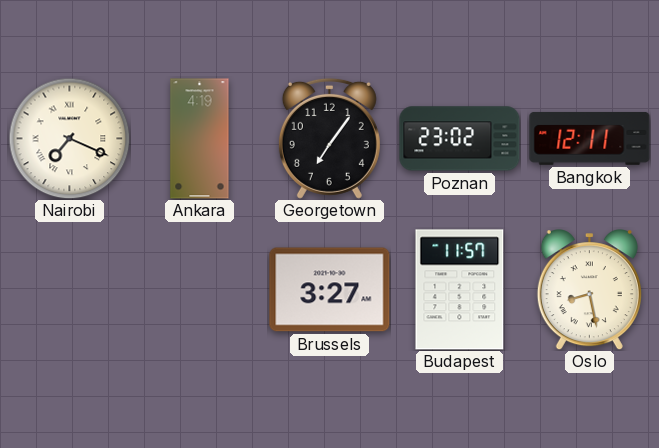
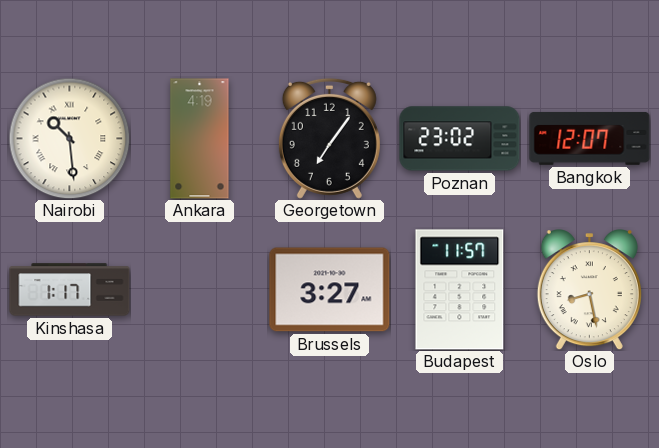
Nairobi: 7:19 -> 10:29
Bangkok: 12:11 -> 12:07
Kinshasa: none -> 1:17
